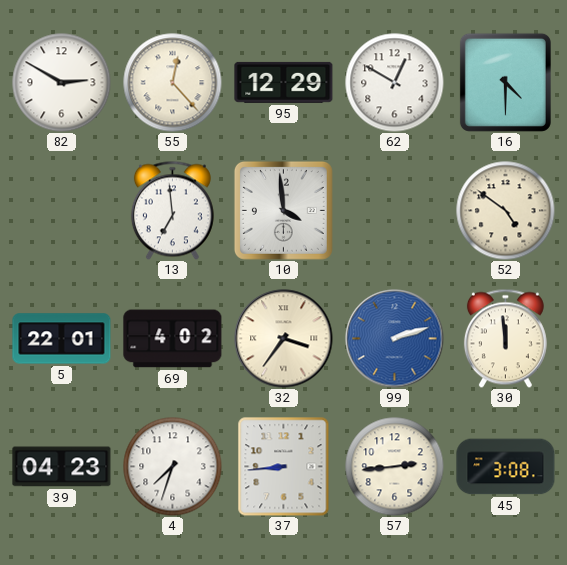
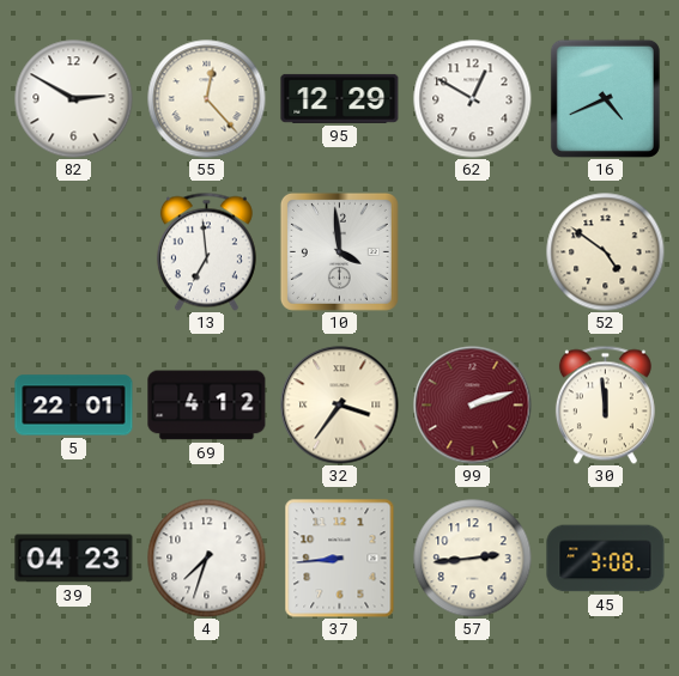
16: 4:30 -> 4:41
69: 4:02 -> 4:12
99 dial: blue -> burgundy
